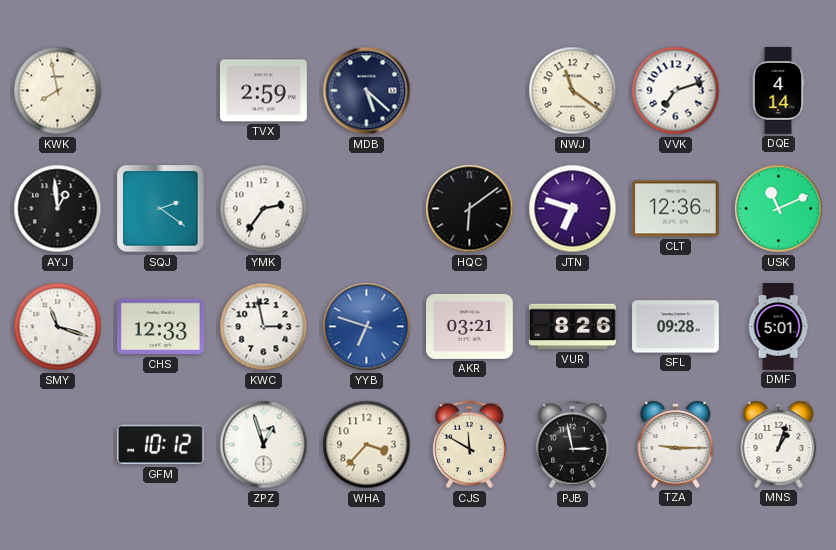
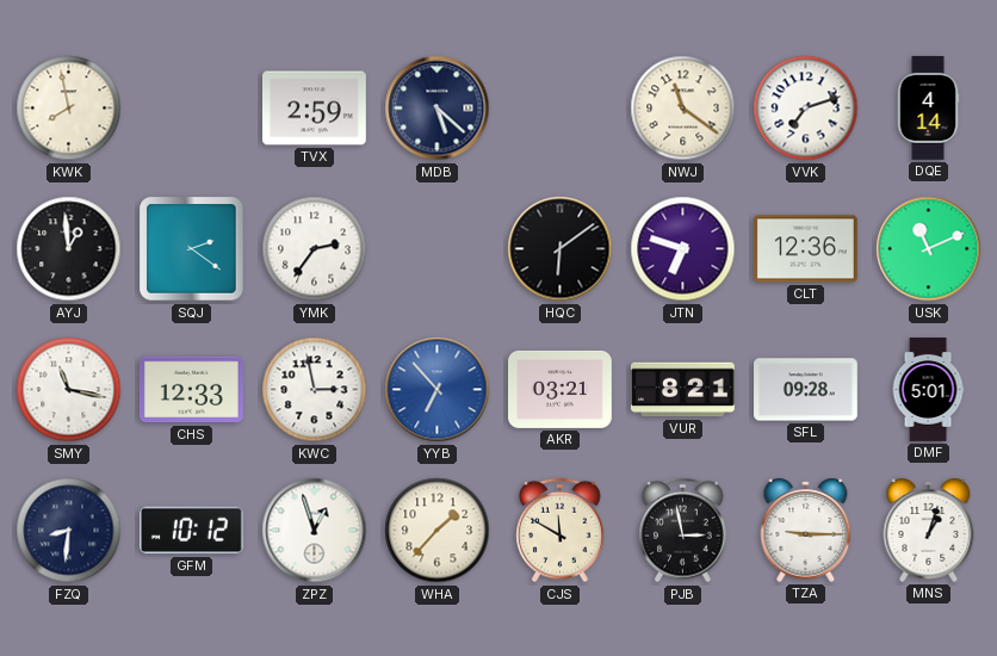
SMY: 11:18 -> 11:17
YYB: 6:48 -> 6:53
VUR: 8:26 -> 8:21
FZQ: none -> 8:31
WHA: 3:37 -> 1:37
